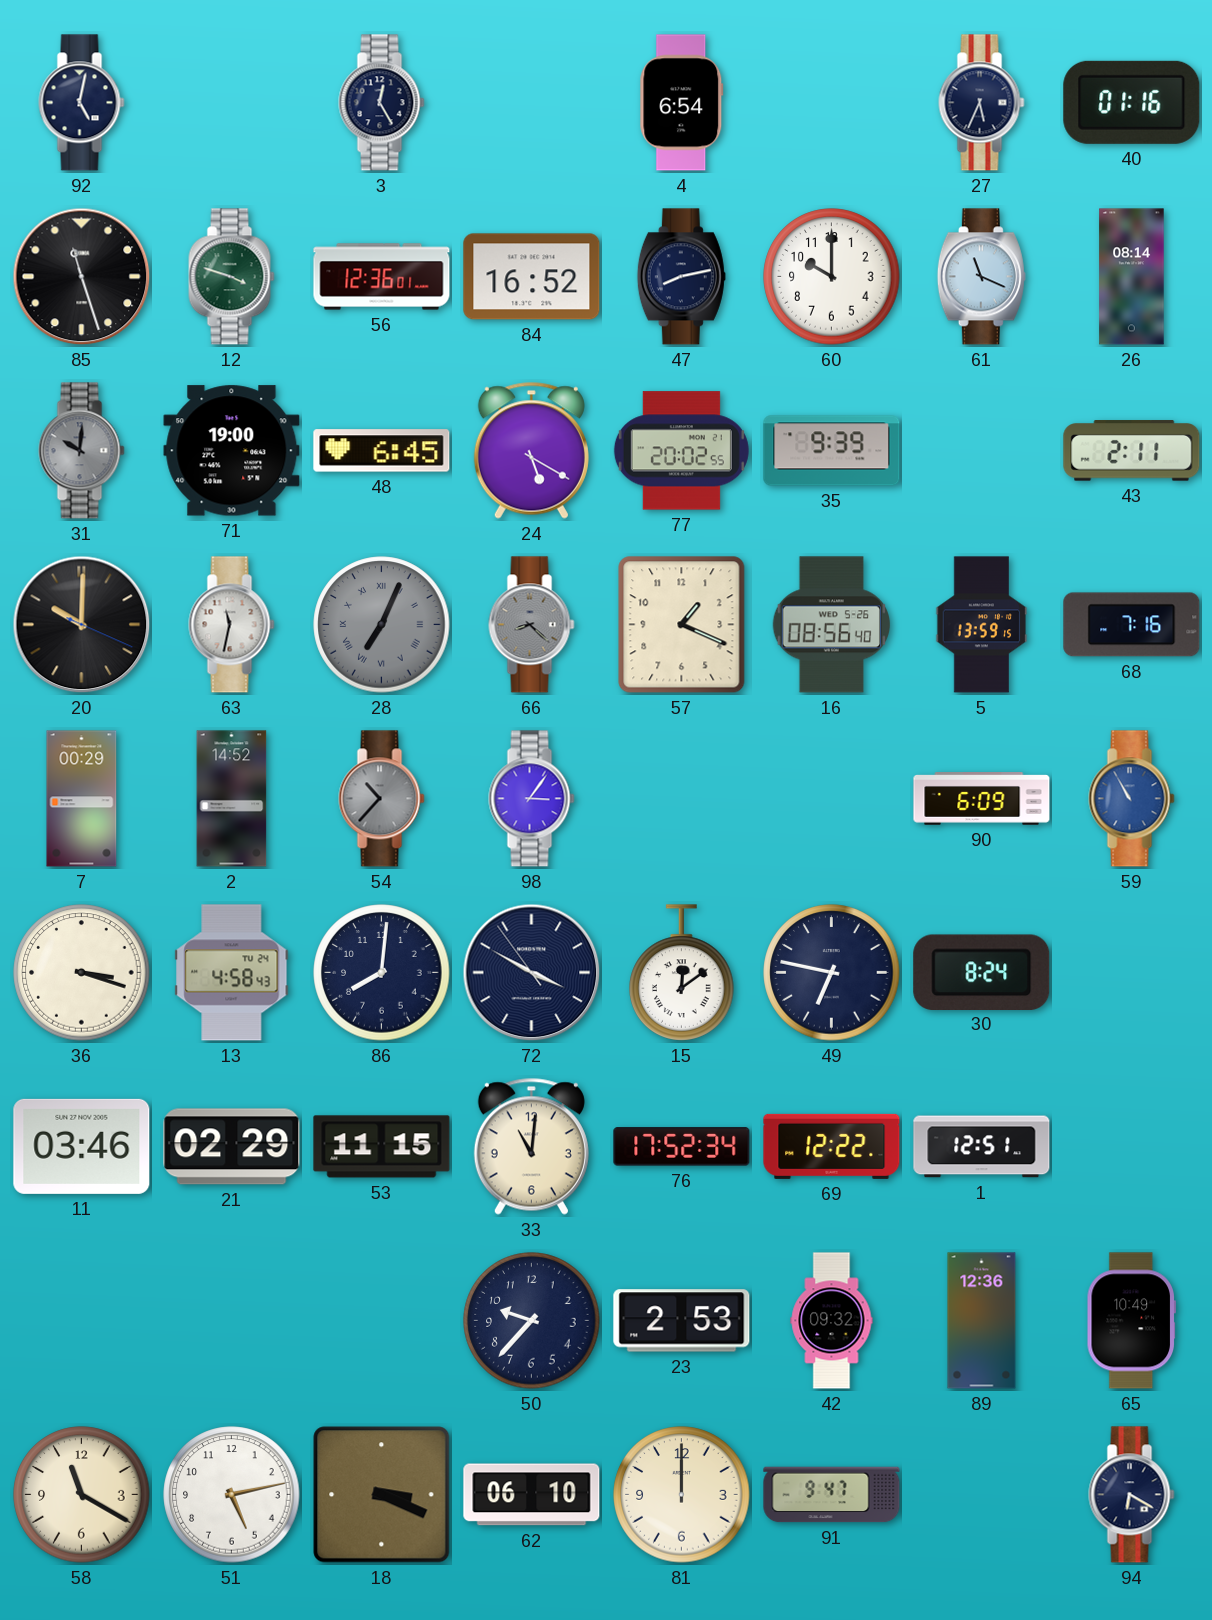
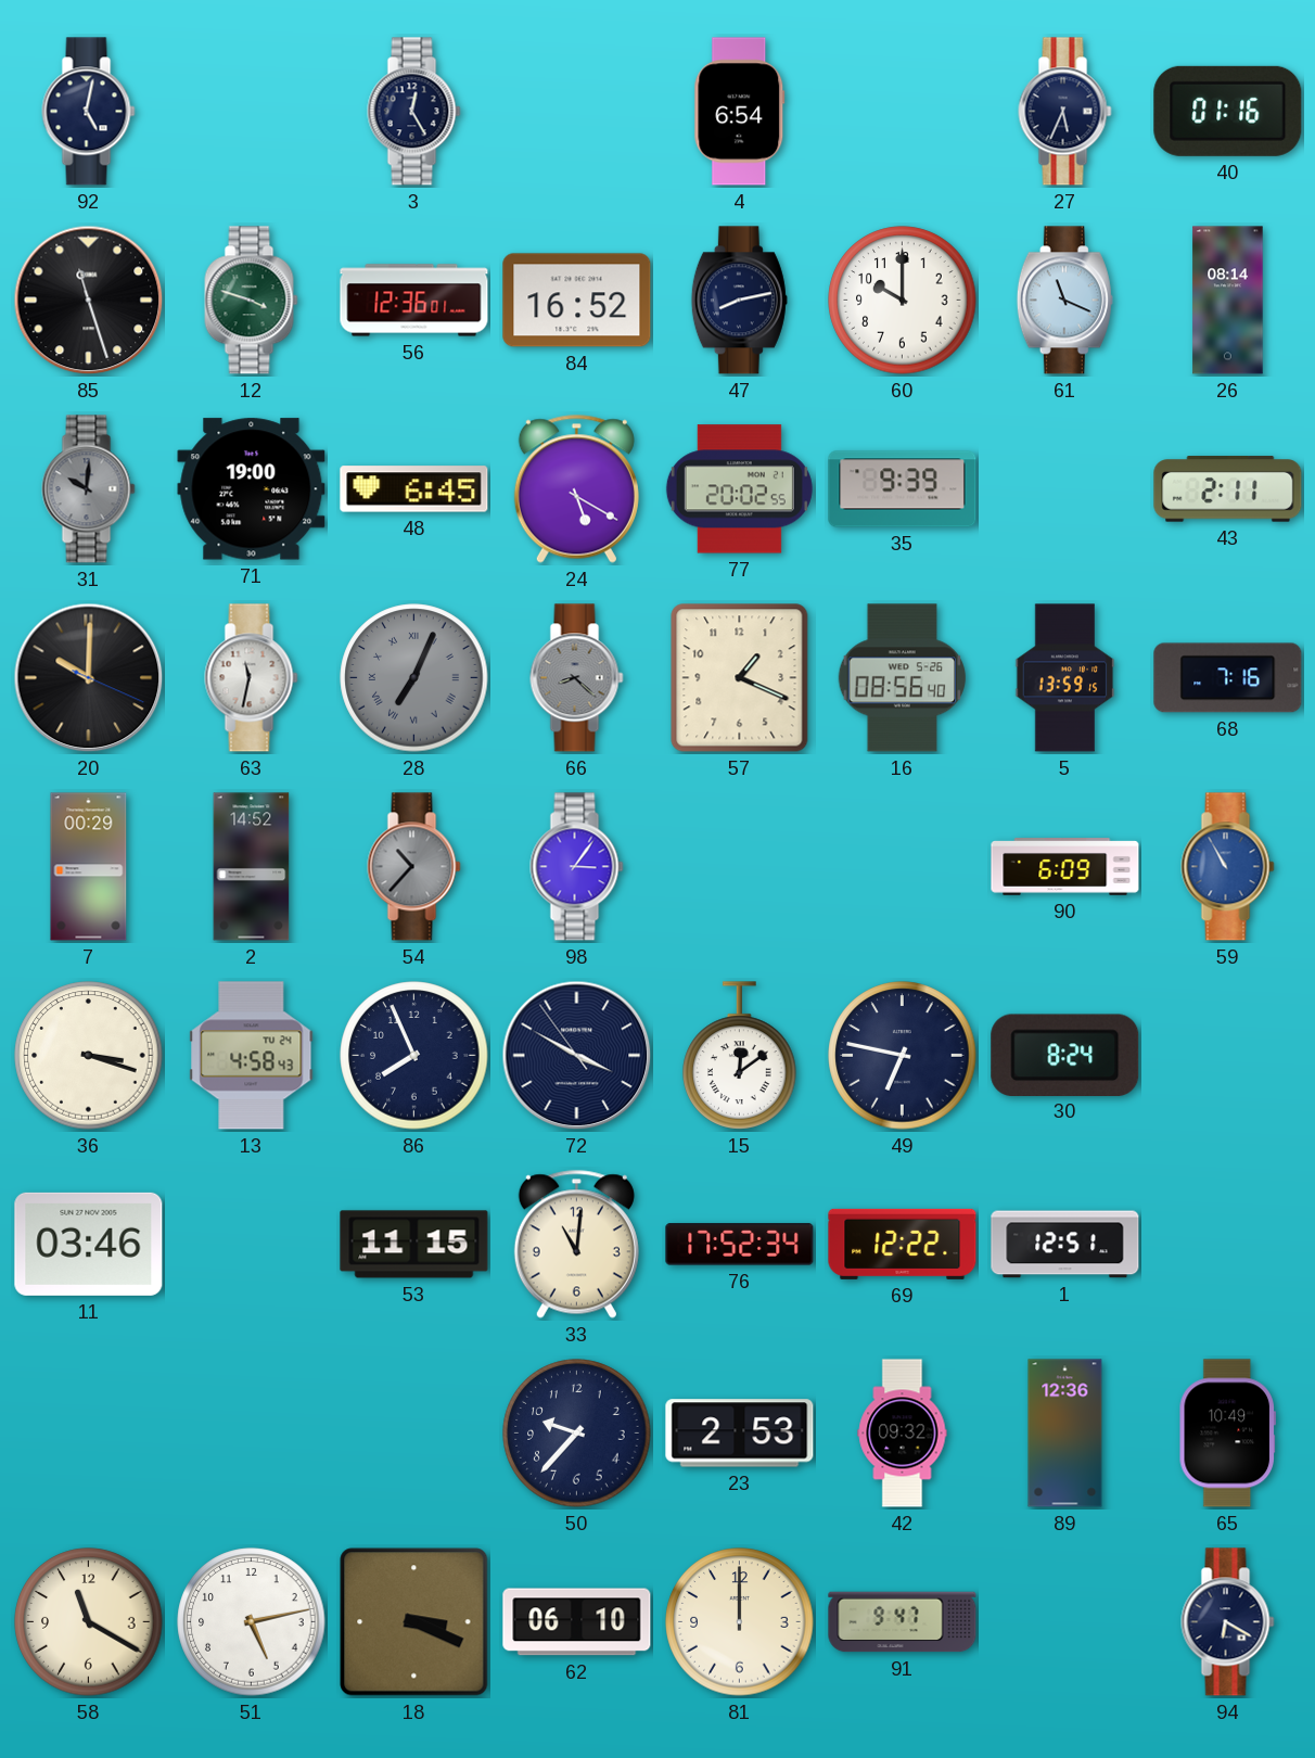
86: 8:01 -> 7:56
21: 02:29 -> none
